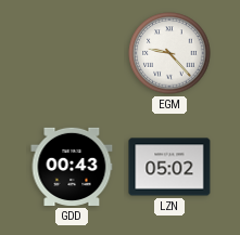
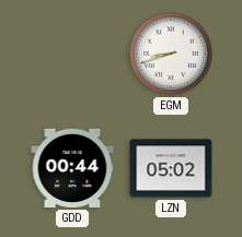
EGM: 9:23 -> 8:42
GDD: 00:43 -> 00:44
